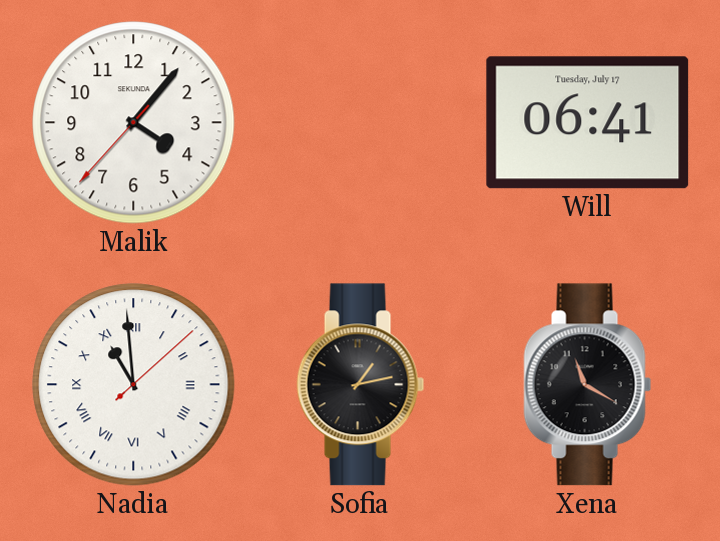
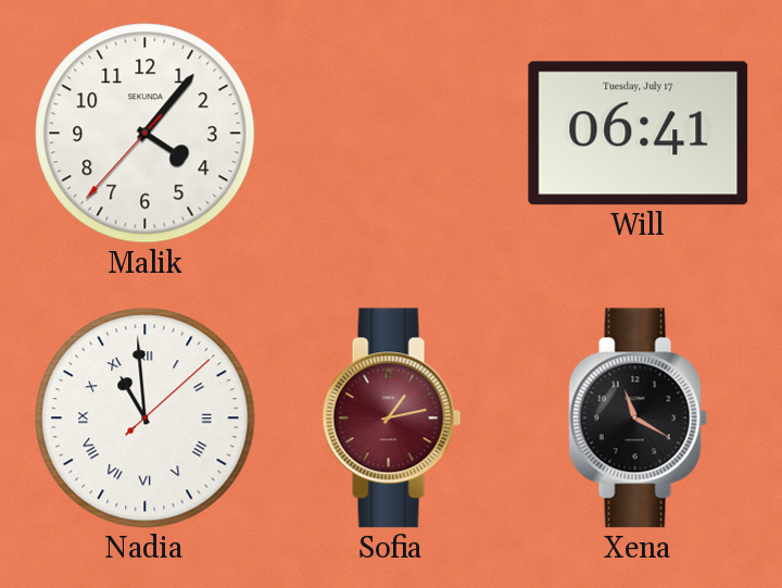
Sofia dial: black -> burgundy
